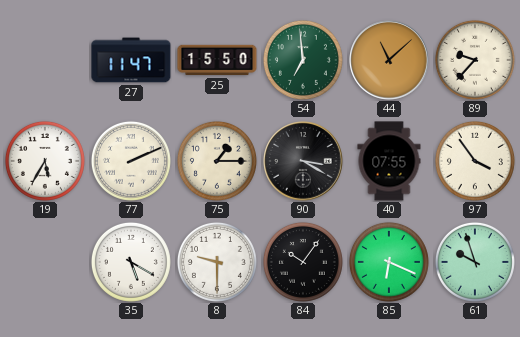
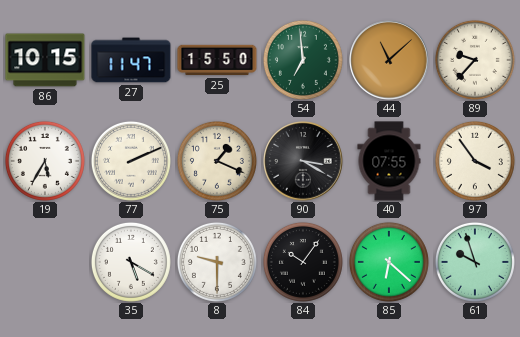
86: none -> 10:15
75: 1:15 -> 1:19
85: 6:19 -> 6:22
